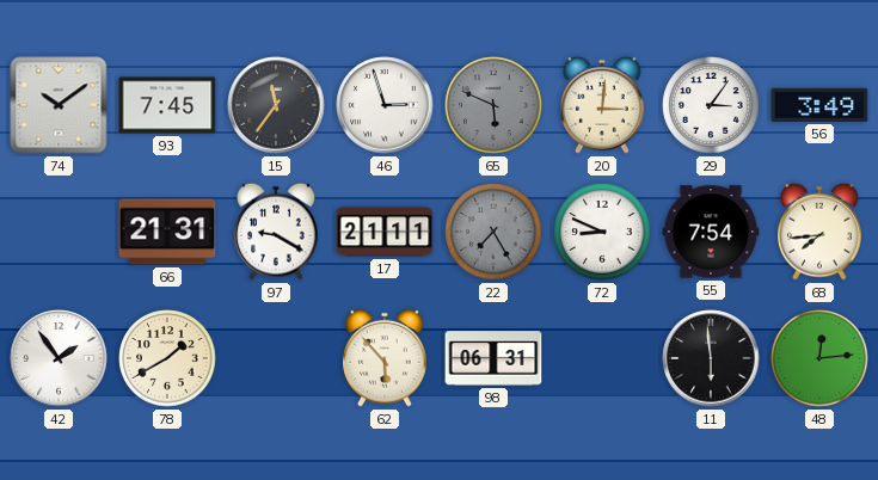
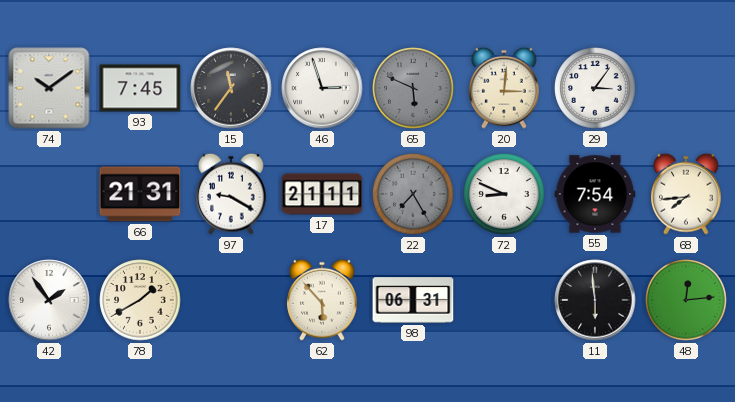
56: 3:49 -> none
